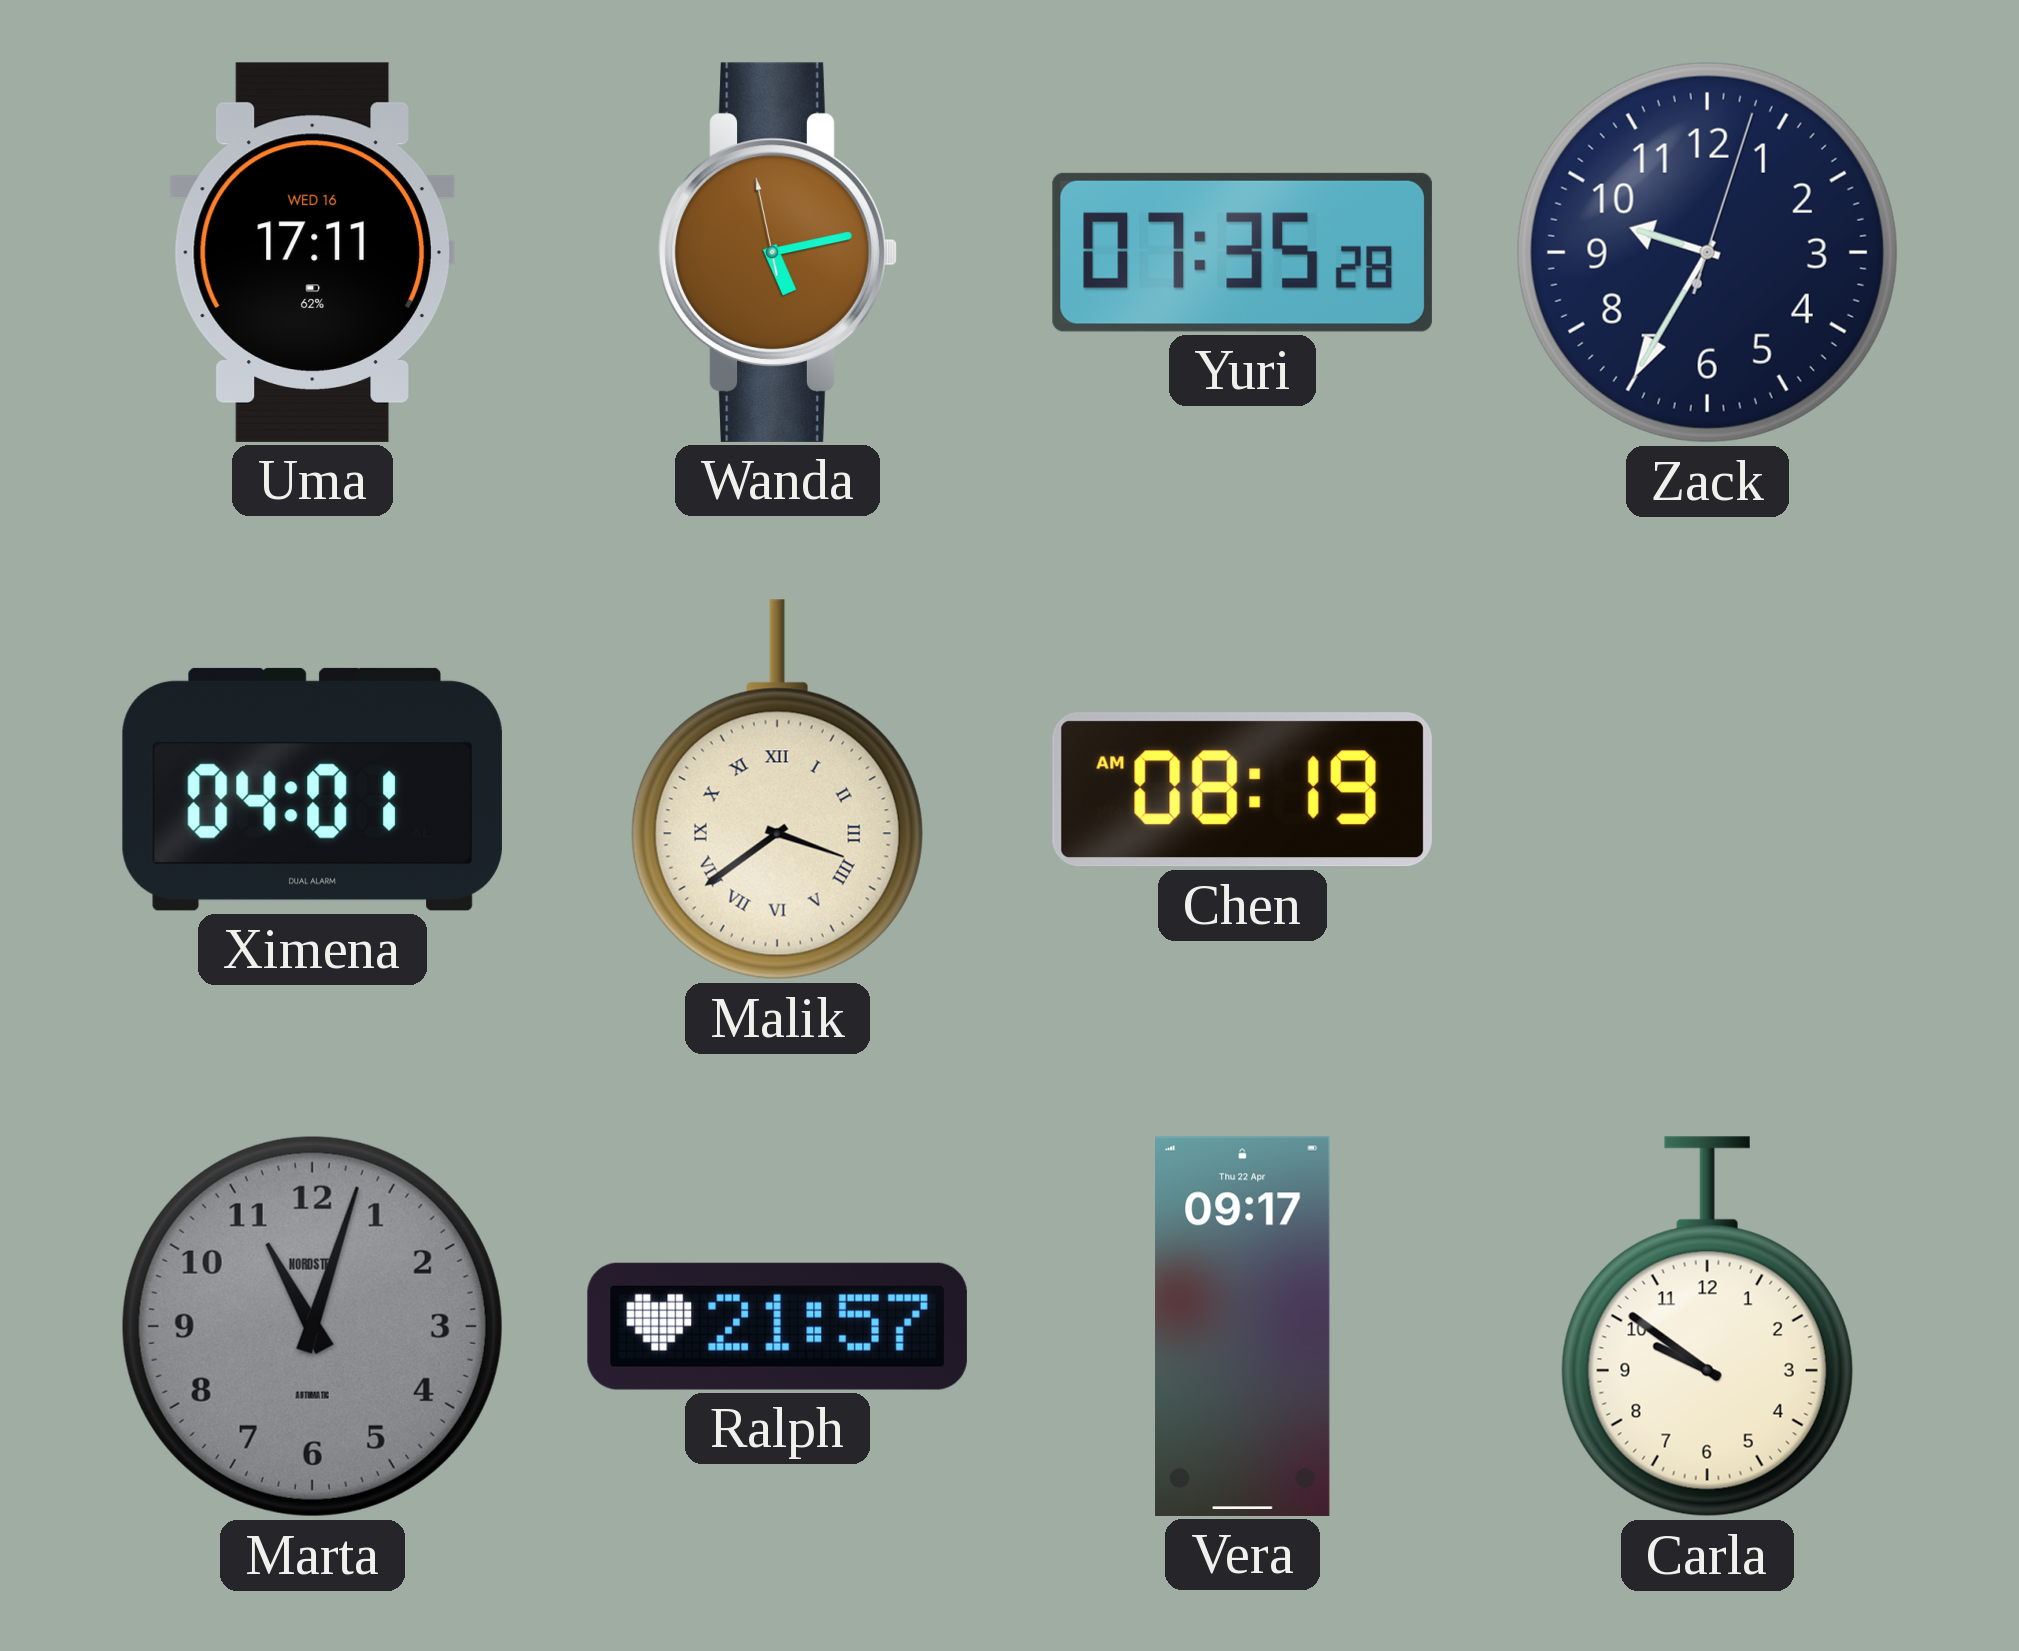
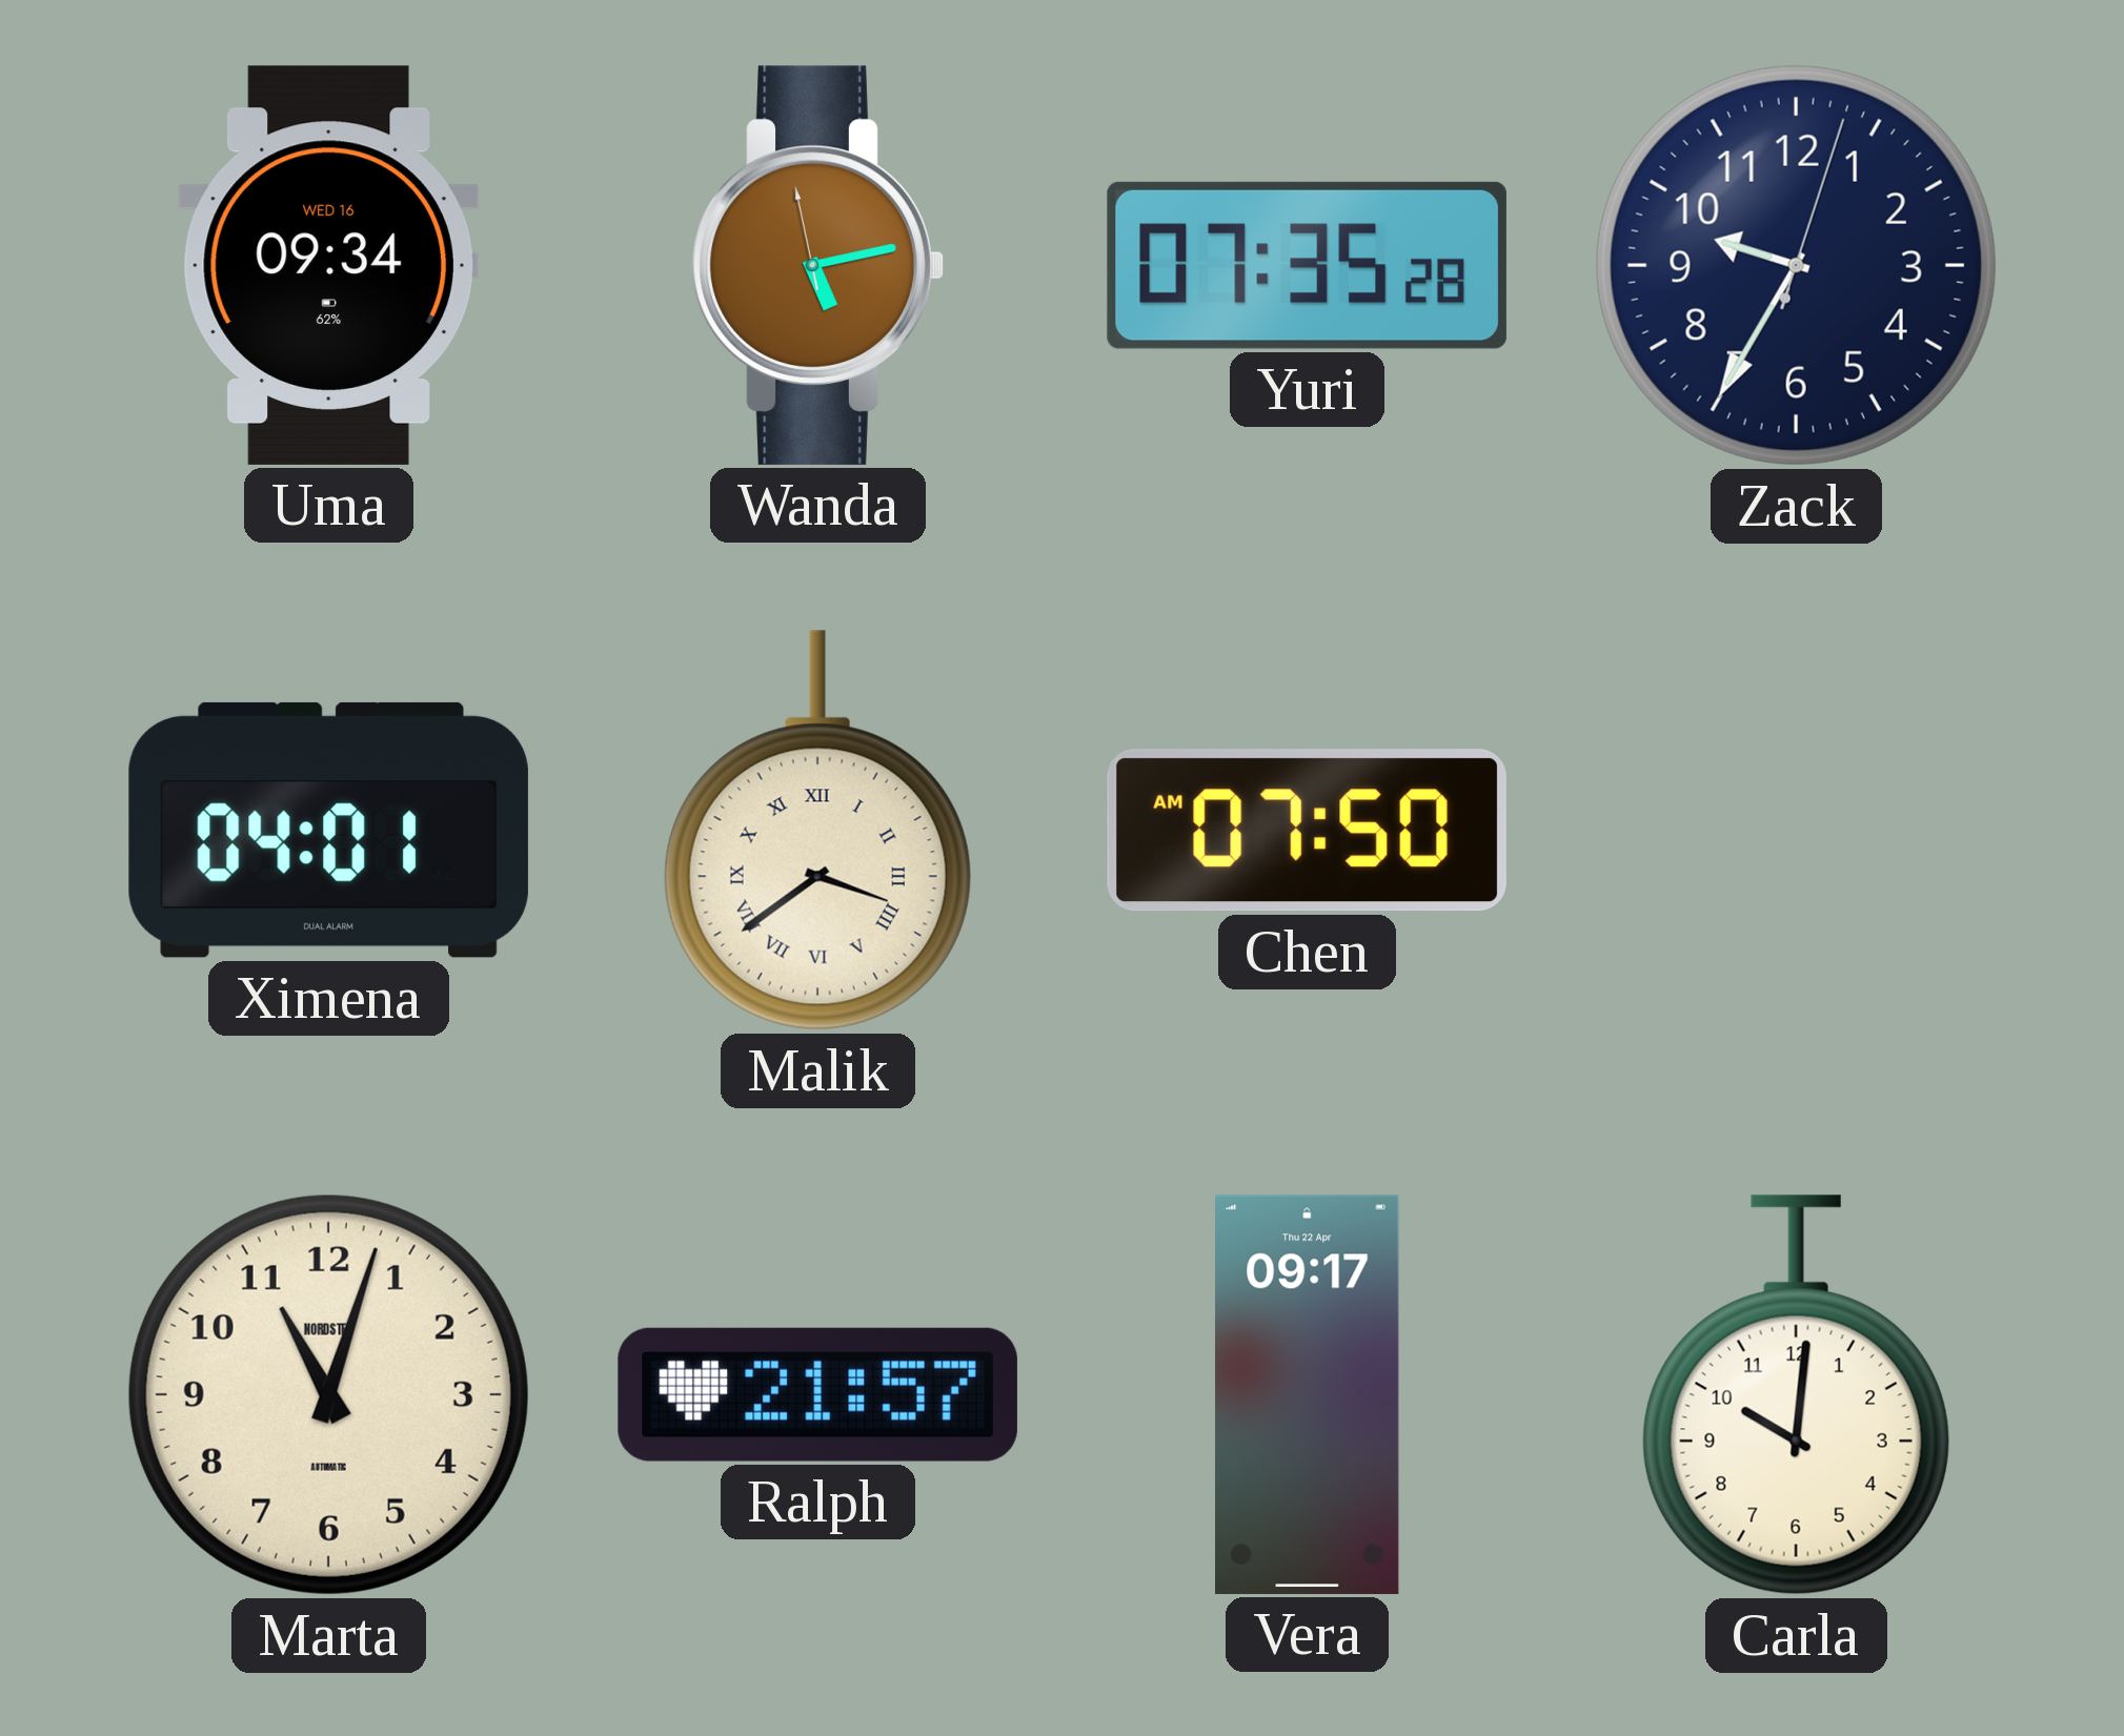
Uma: 17:11 -> 09:34
Chen: 08:19 -> 07:50
Marta dial: grey -> cream
Carla: 9:51 -> 10:01
